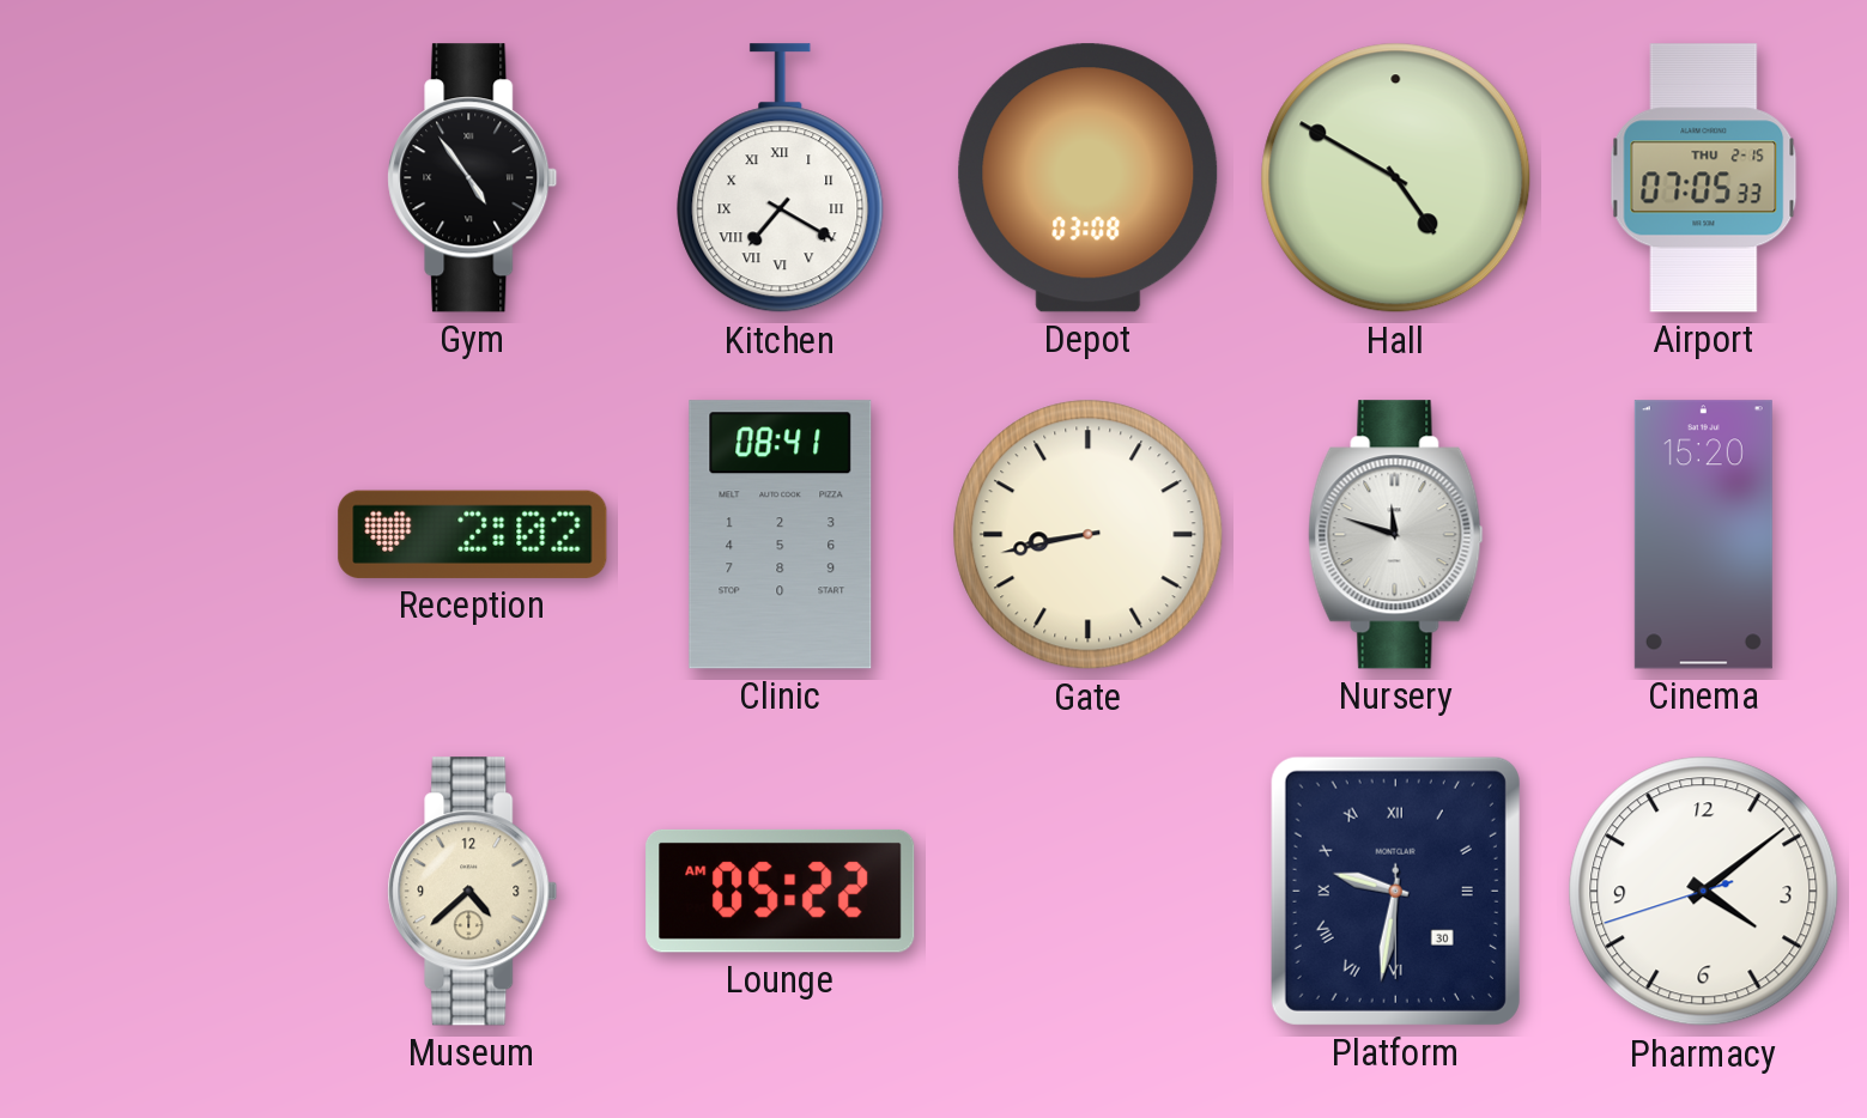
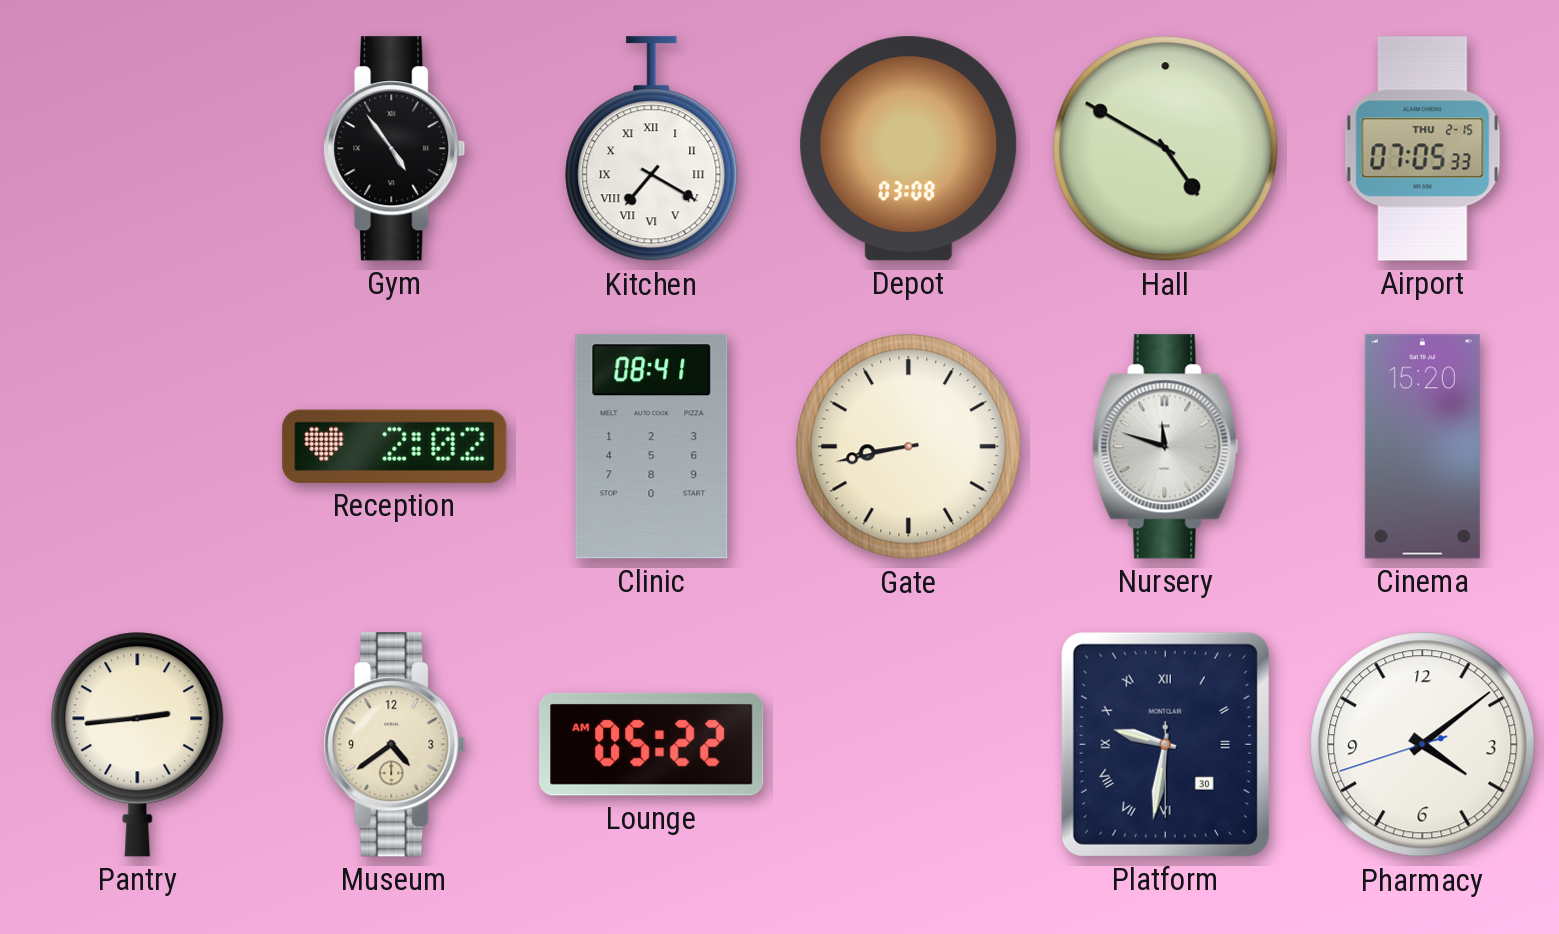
Pantry: none -> 2:44
Museum: 4:38 -> 4:39
